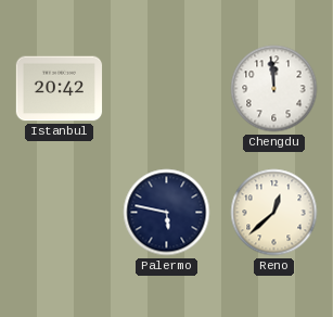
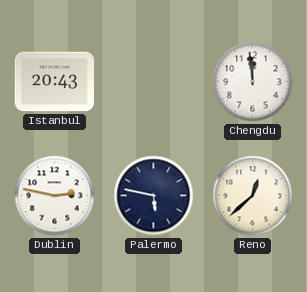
Istanbul: 20:42 -> 20:43
Dublin: none -> 2:47
